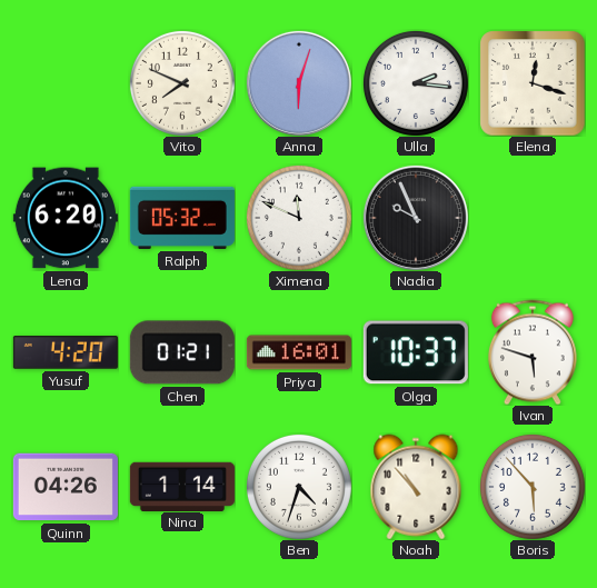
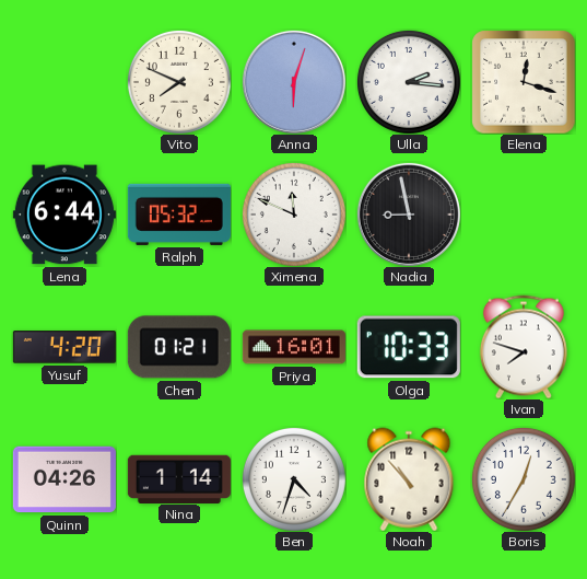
Lena: 6:20 -> 6:44
Nadia: 9:56 -> 8:58
Olga: 10:37 -> 10:33
Ivan: 5:48 -> 7:48
Boris: 5:53 -> 12:35
